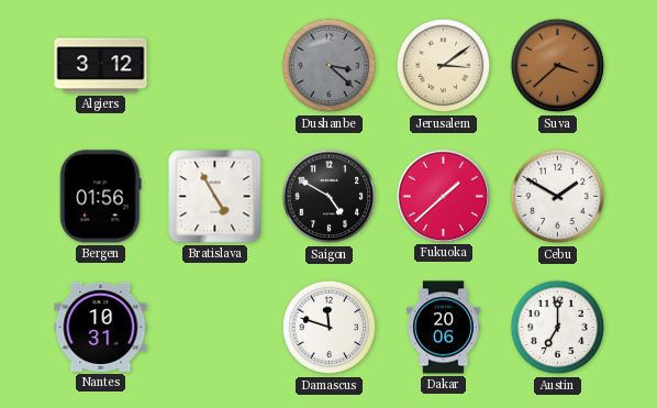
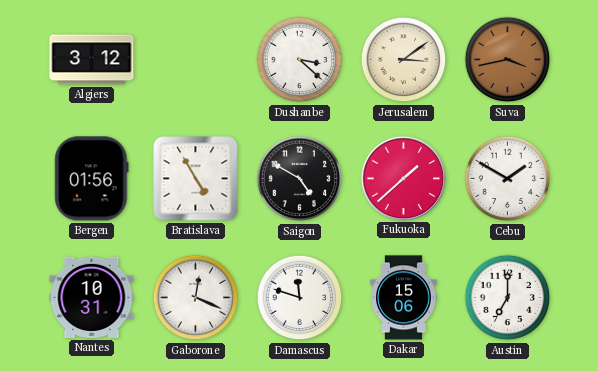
Dushanbe dial: grey -> white
Suva: 3:38 -> 3:43
Gaborone: none -> 12:19
Dakar: 20:06 -> 15:06
